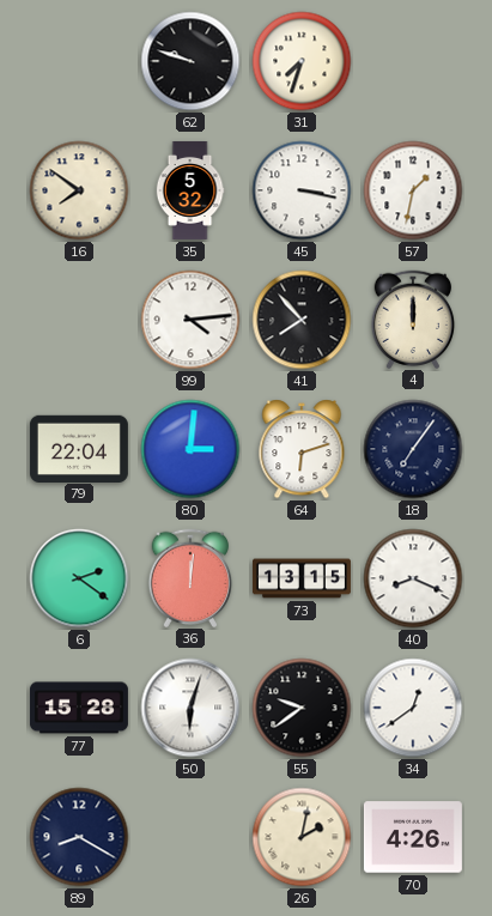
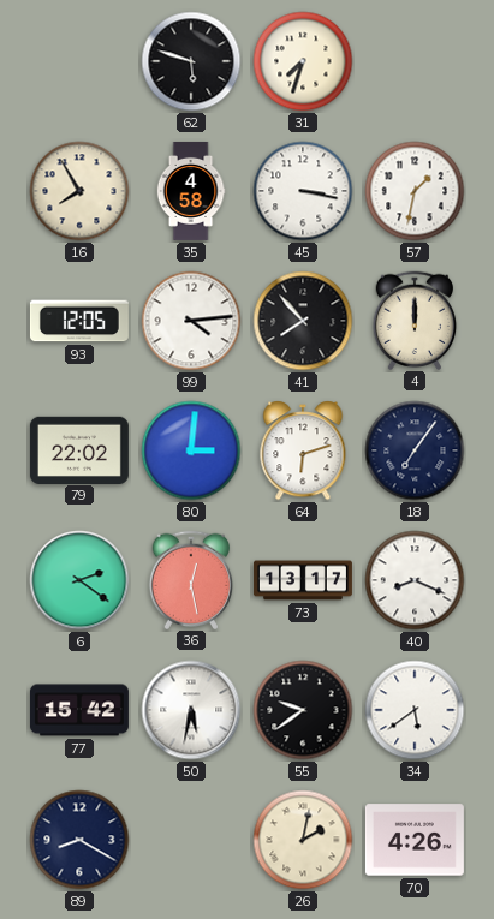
62: 9:48 -> 5:48
16: 7:51 -> 7:55
35: 5:32 -> 4:58
93: none -> 12:05
79: 22:04 -> 22:02
36: 12:01 -> 12:28
73: 13:15 -> 13:17
77: 15:28 -> 15:42
50: 6:03 -> 5:32
34: 12:39 -> 5:39
